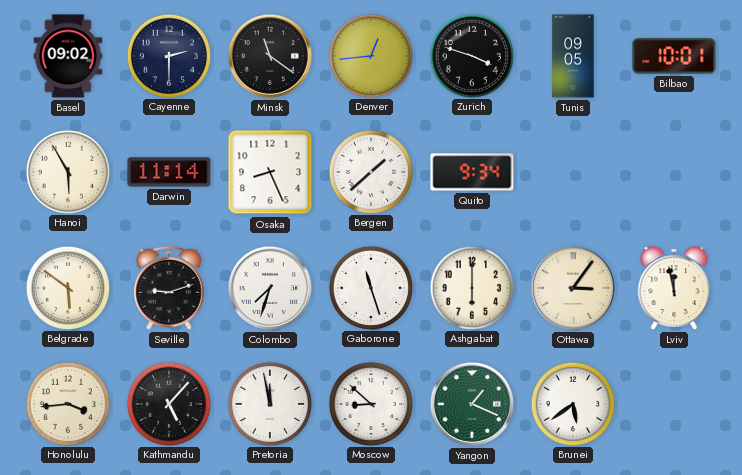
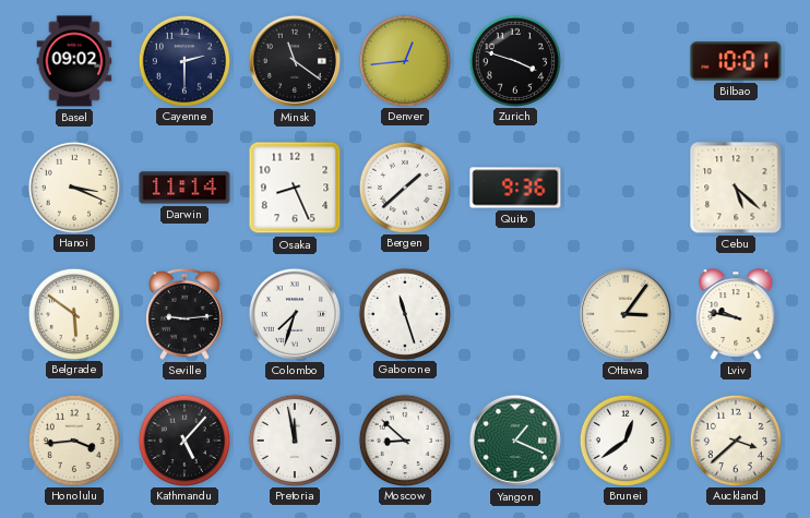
Tunis: 09:05 -> none
Hanoi: 5:55 -> 3:19
Quito: 9:34 -> 9:36
Cebu: none -> 5:22
Seville: 9:12 -> 9:14
Ashgabat: 6:00 -> none
Lviv: 11:58 -> 9:47
Brunei: 5:39 -> 12:39
Auckland: none -> 3:38
